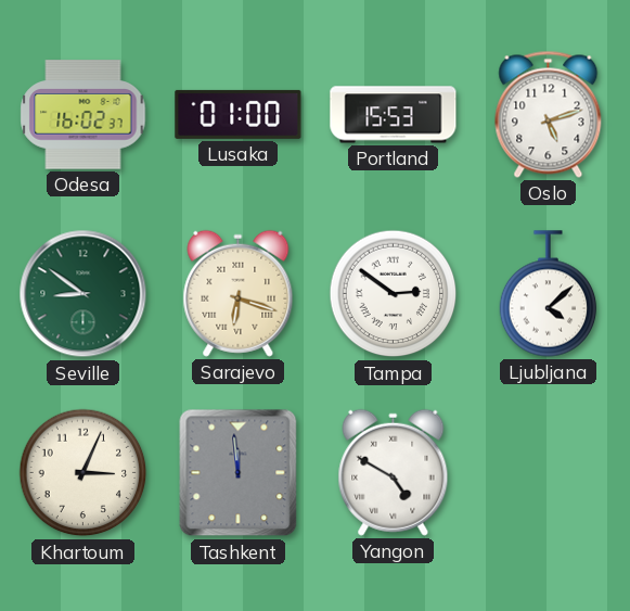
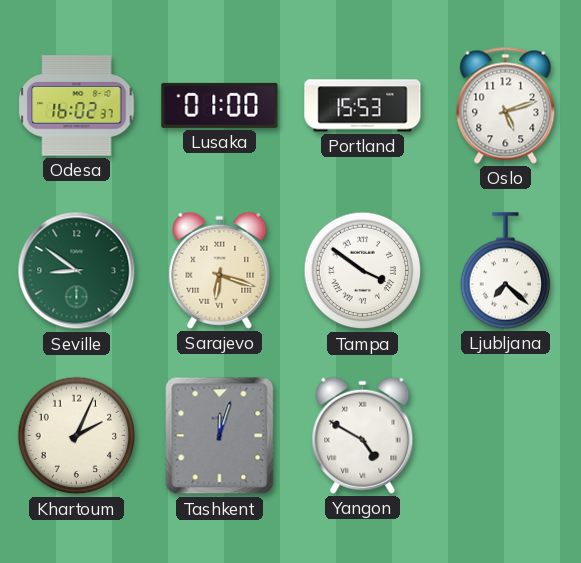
Tampa: 2:51 -> 3:51
Ljubljana: 4:08 -> 7:22
Khartoum: 3:04 -> 2:04
Tashkent: 11:59 -> 12:03
